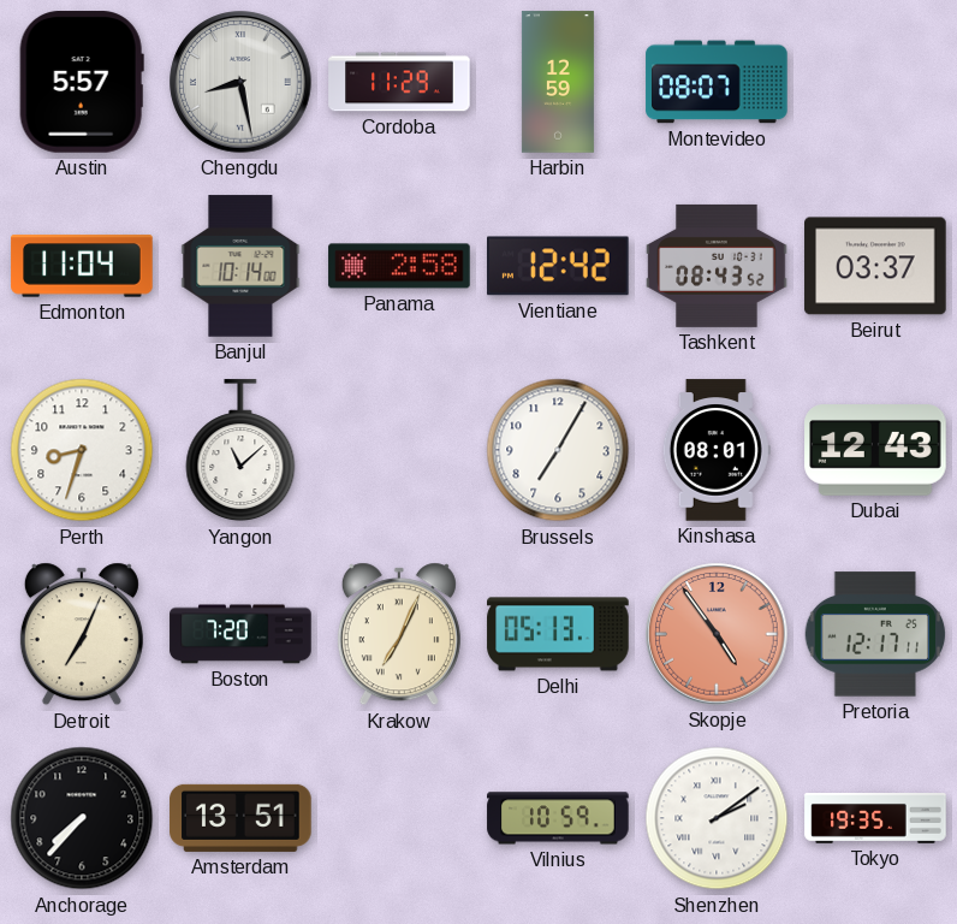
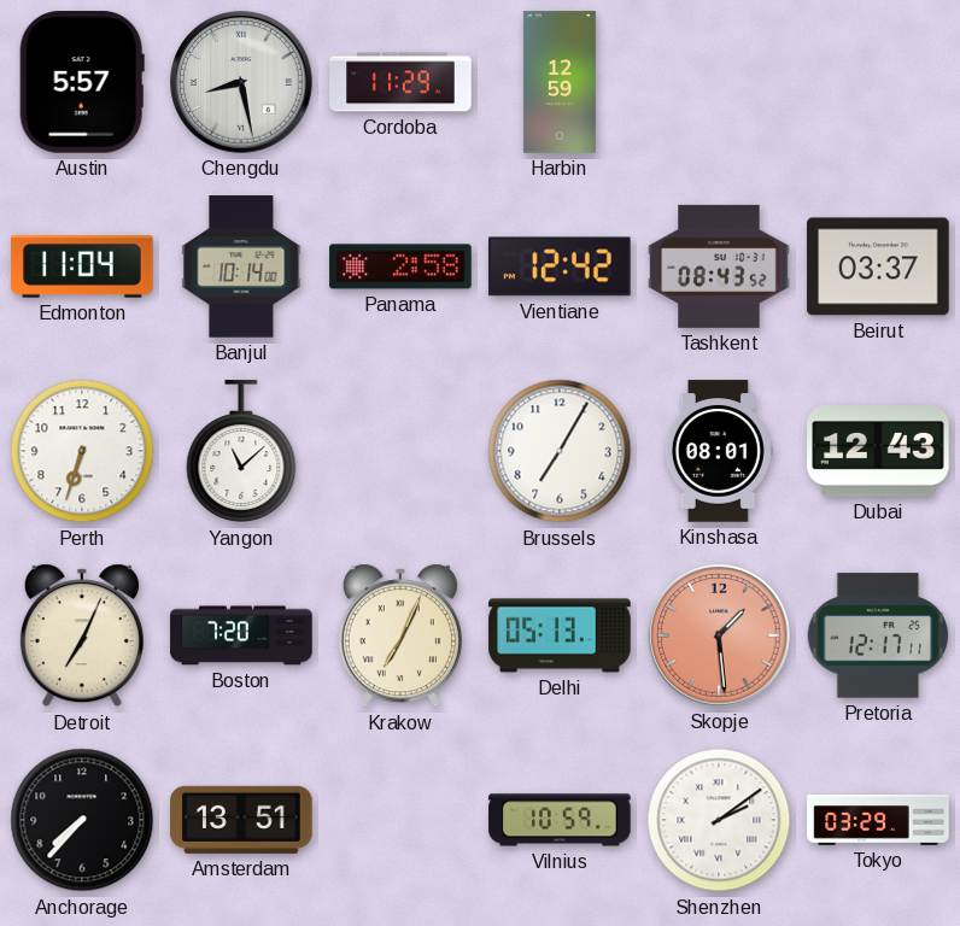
Montevideo: 08:07 -> none
Perth: 8:33 -> 6:33
Skopje: 4:54 -> 1:29
Tokyo: 19:35 -> 03:29
